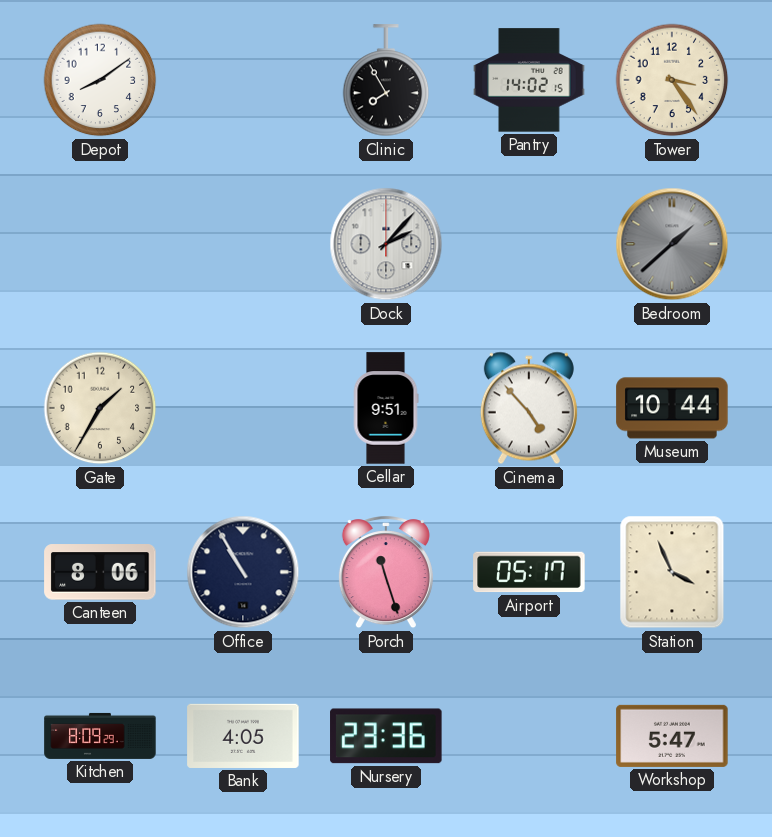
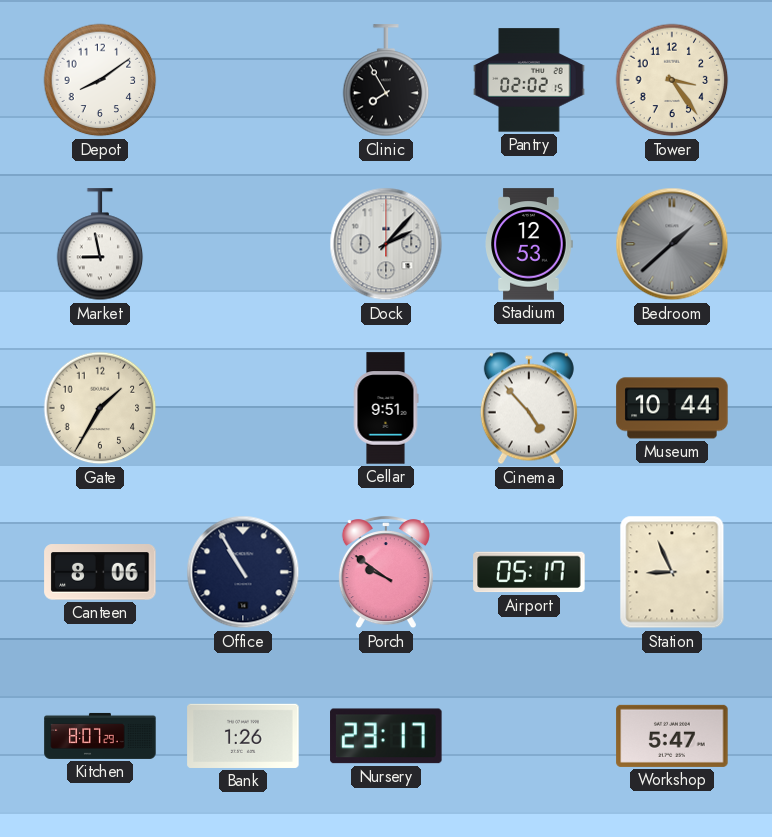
Pantry: 14:02 -> 02:02
Market: none -> 8:58
Stadium: none -> 12:53
Porch: 11:27 -> 9:51
Station: 3:56 -> 8:56
Kitchen: 8:09 -> 8:07
Bank: 4:05 -> 1:26
Nursery: 23:36 -> 23:17
